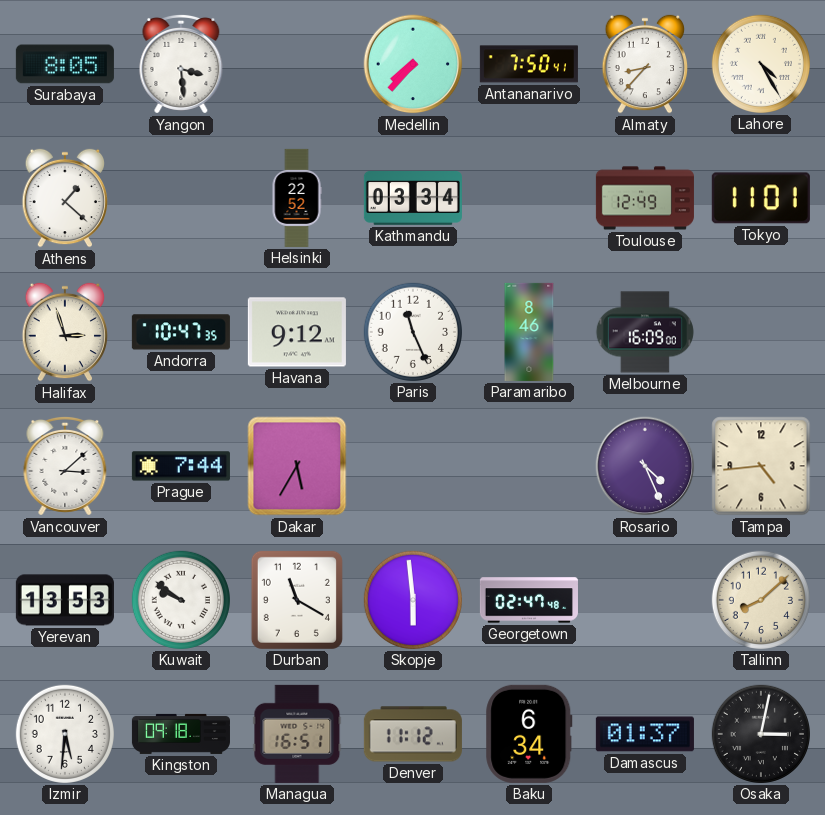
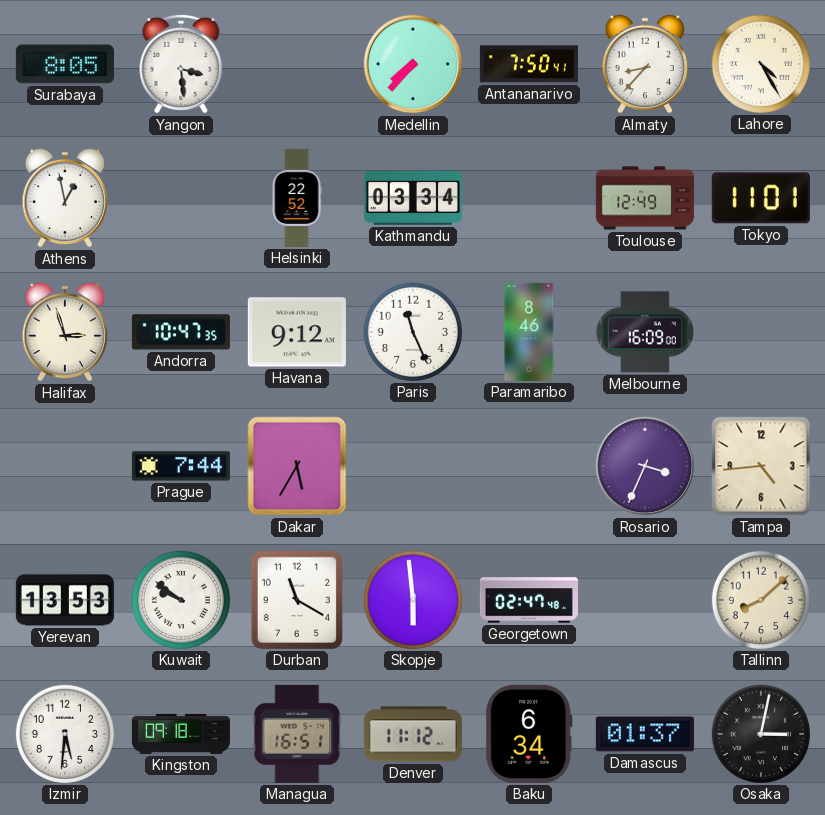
Athens: 1:22 -> 12:58
Vancouver: 3:08 -> none
Rosario: 4:26 -> 3:34
